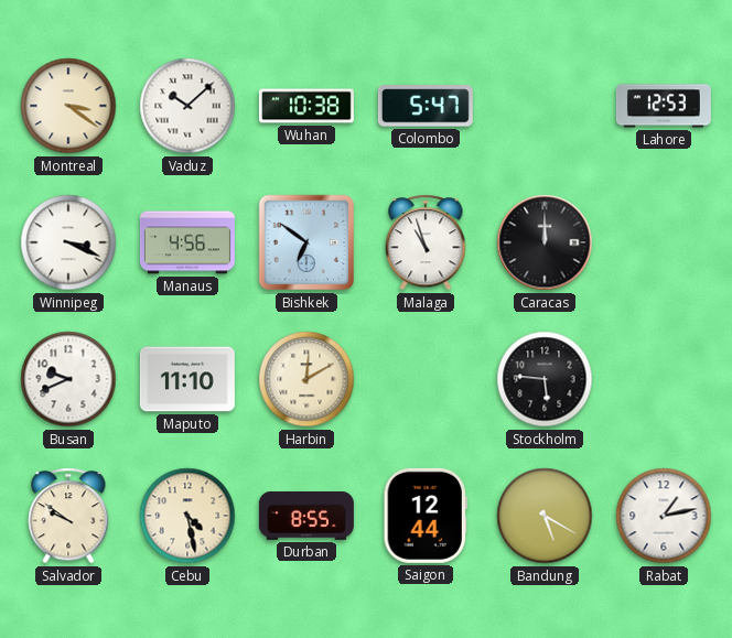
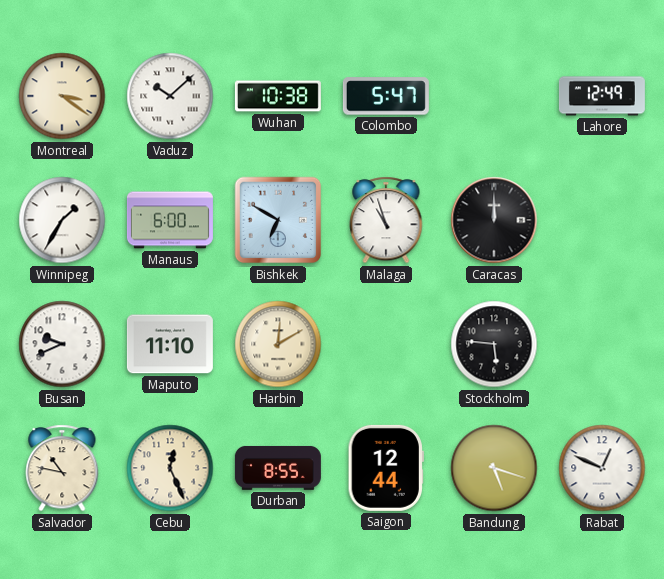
Lahore: 12:53 -> 12:49
Winnipeg: 3:19 -> 1:35
Manaus: 4:56 -> 6:00
Bishkek: 6:51 -> 6:50
Salvador: 9:51 -> 10:47
Cebu: 4:28 -> 12:26
Bandung: 5:20 -> 5:18
Rabat: 1:13 -> 12:49
